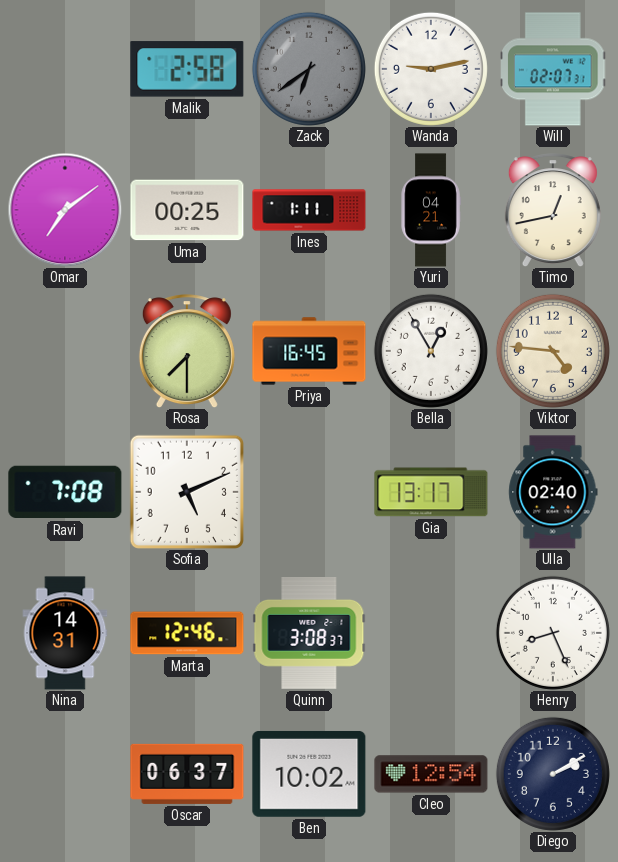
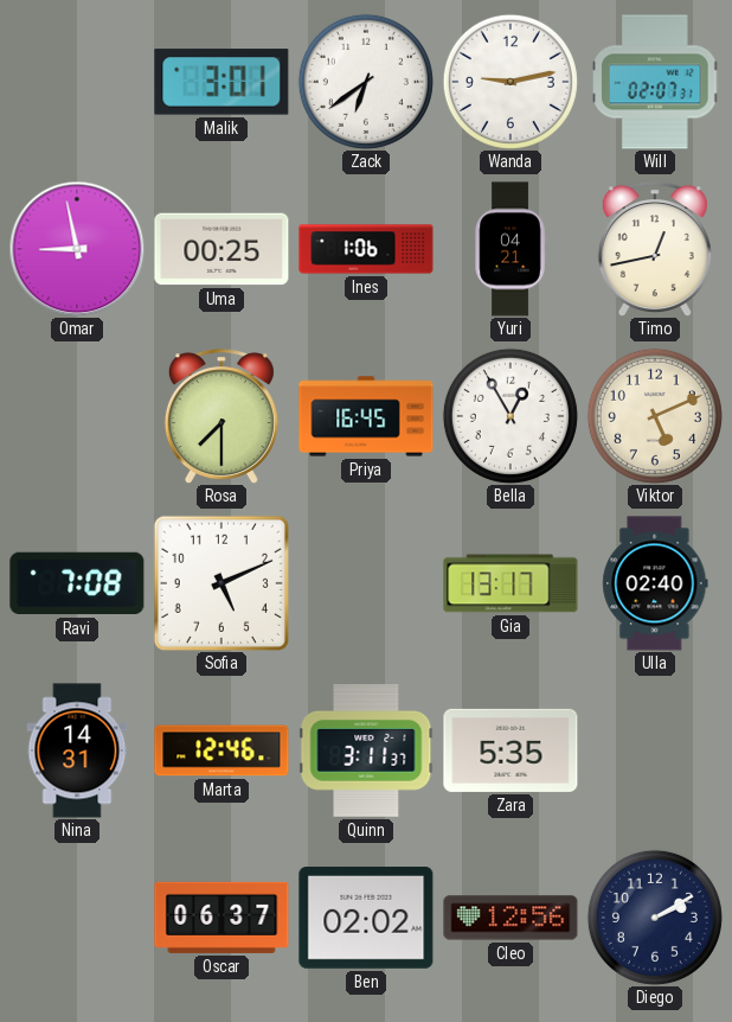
Malik: 2:58 -> 3:01
Zack dial: grey -> white
Omar: 7:09 -> 8:58
Ines: 1:11 -> 1:06
Viktor: 4:46 -> 5:11
Quinn: 3:08 -> 3:11
Zara: none -> 5:35
Henry: 8:26 -> none
Ben: 10:02 -> 02:02
Cleo: 12:54 -> 12:56
